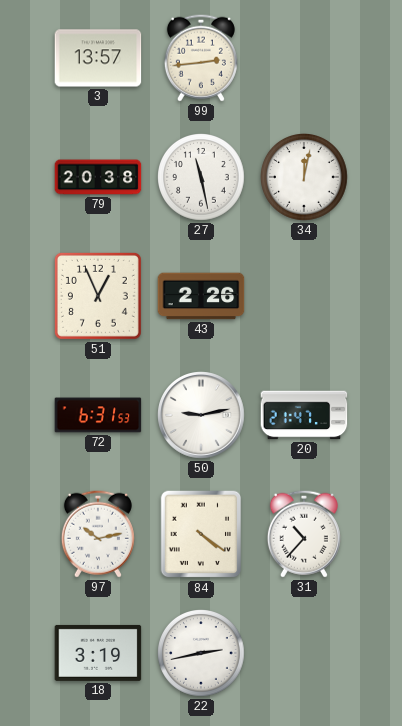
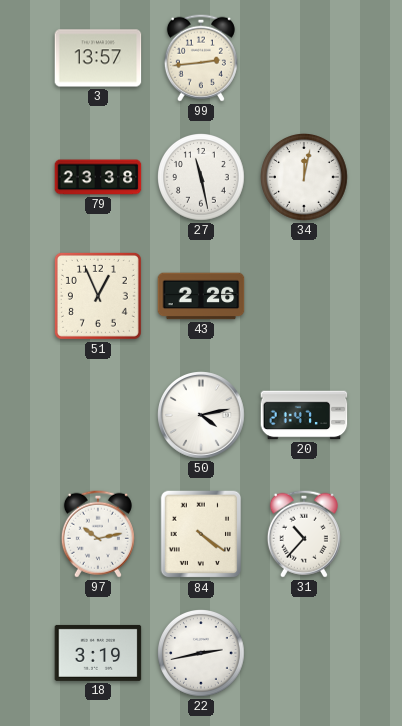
79: 20:38 -> 23:38
72: 6:31 -> none
50: 9:13 -> 4:13
